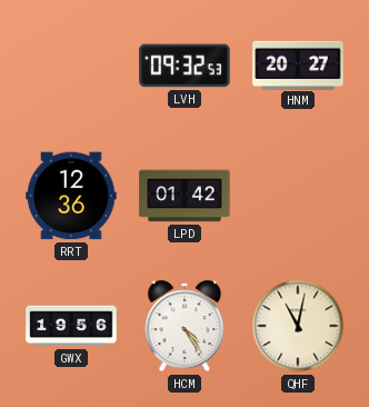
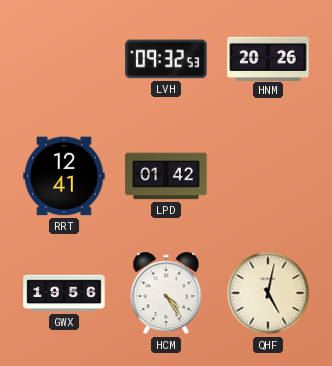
HNM: 20:27 -> 20:26
RRT: 12:36 -> 12:41
QHF: 11:02 -> 5:02
